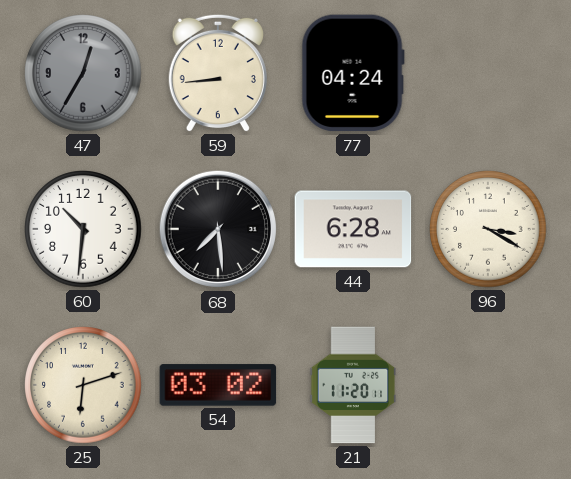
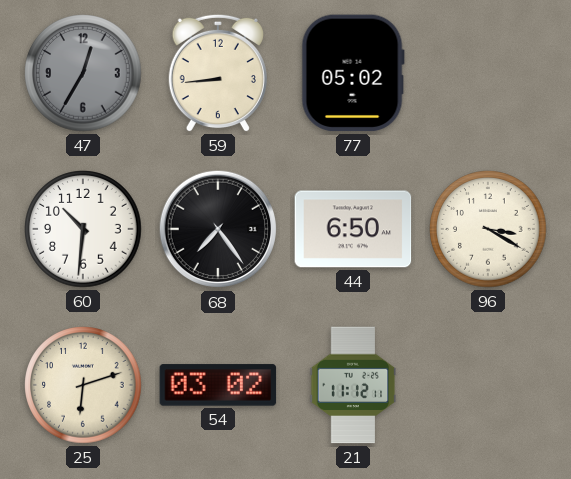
77: 04:24 -> 05:02
68: 7:29 -> 7:24
44: 6:28 -> 6:50
21: 11:20 -> 11:12
